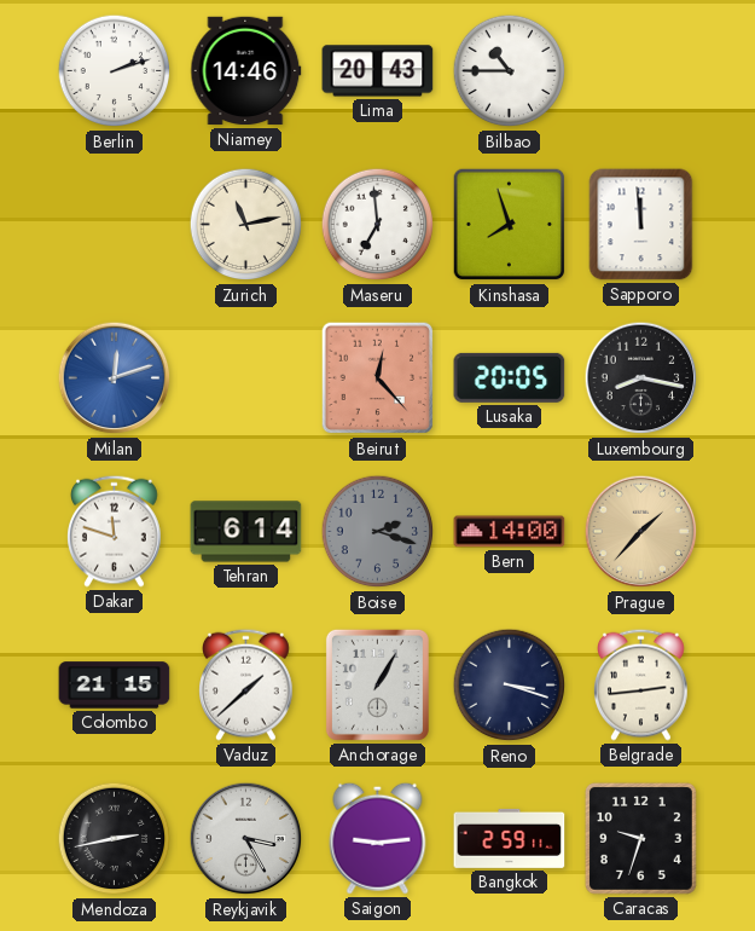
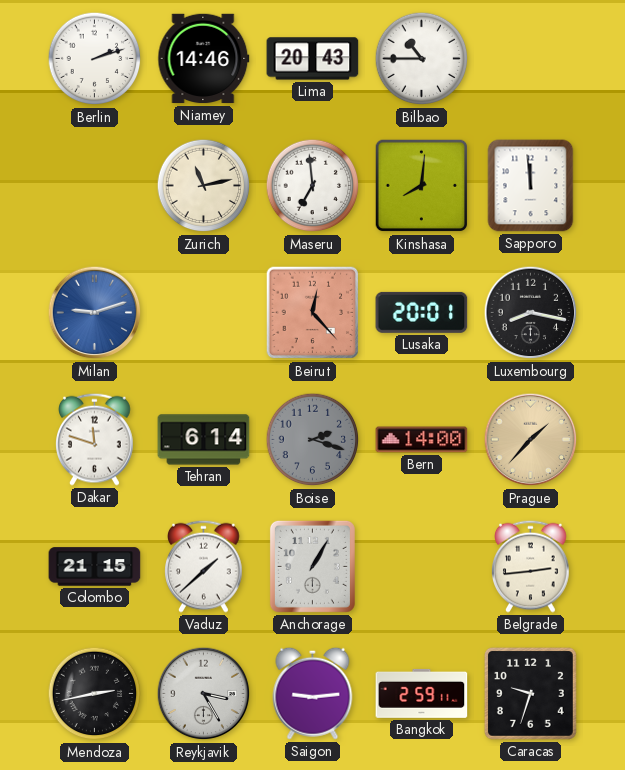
Kinshasa: 7:57 -> 8:01
Milan: 12:12 -> 9:12
Lusaka: 20:05 -> 20:01
Reno: 3:18 -> none
